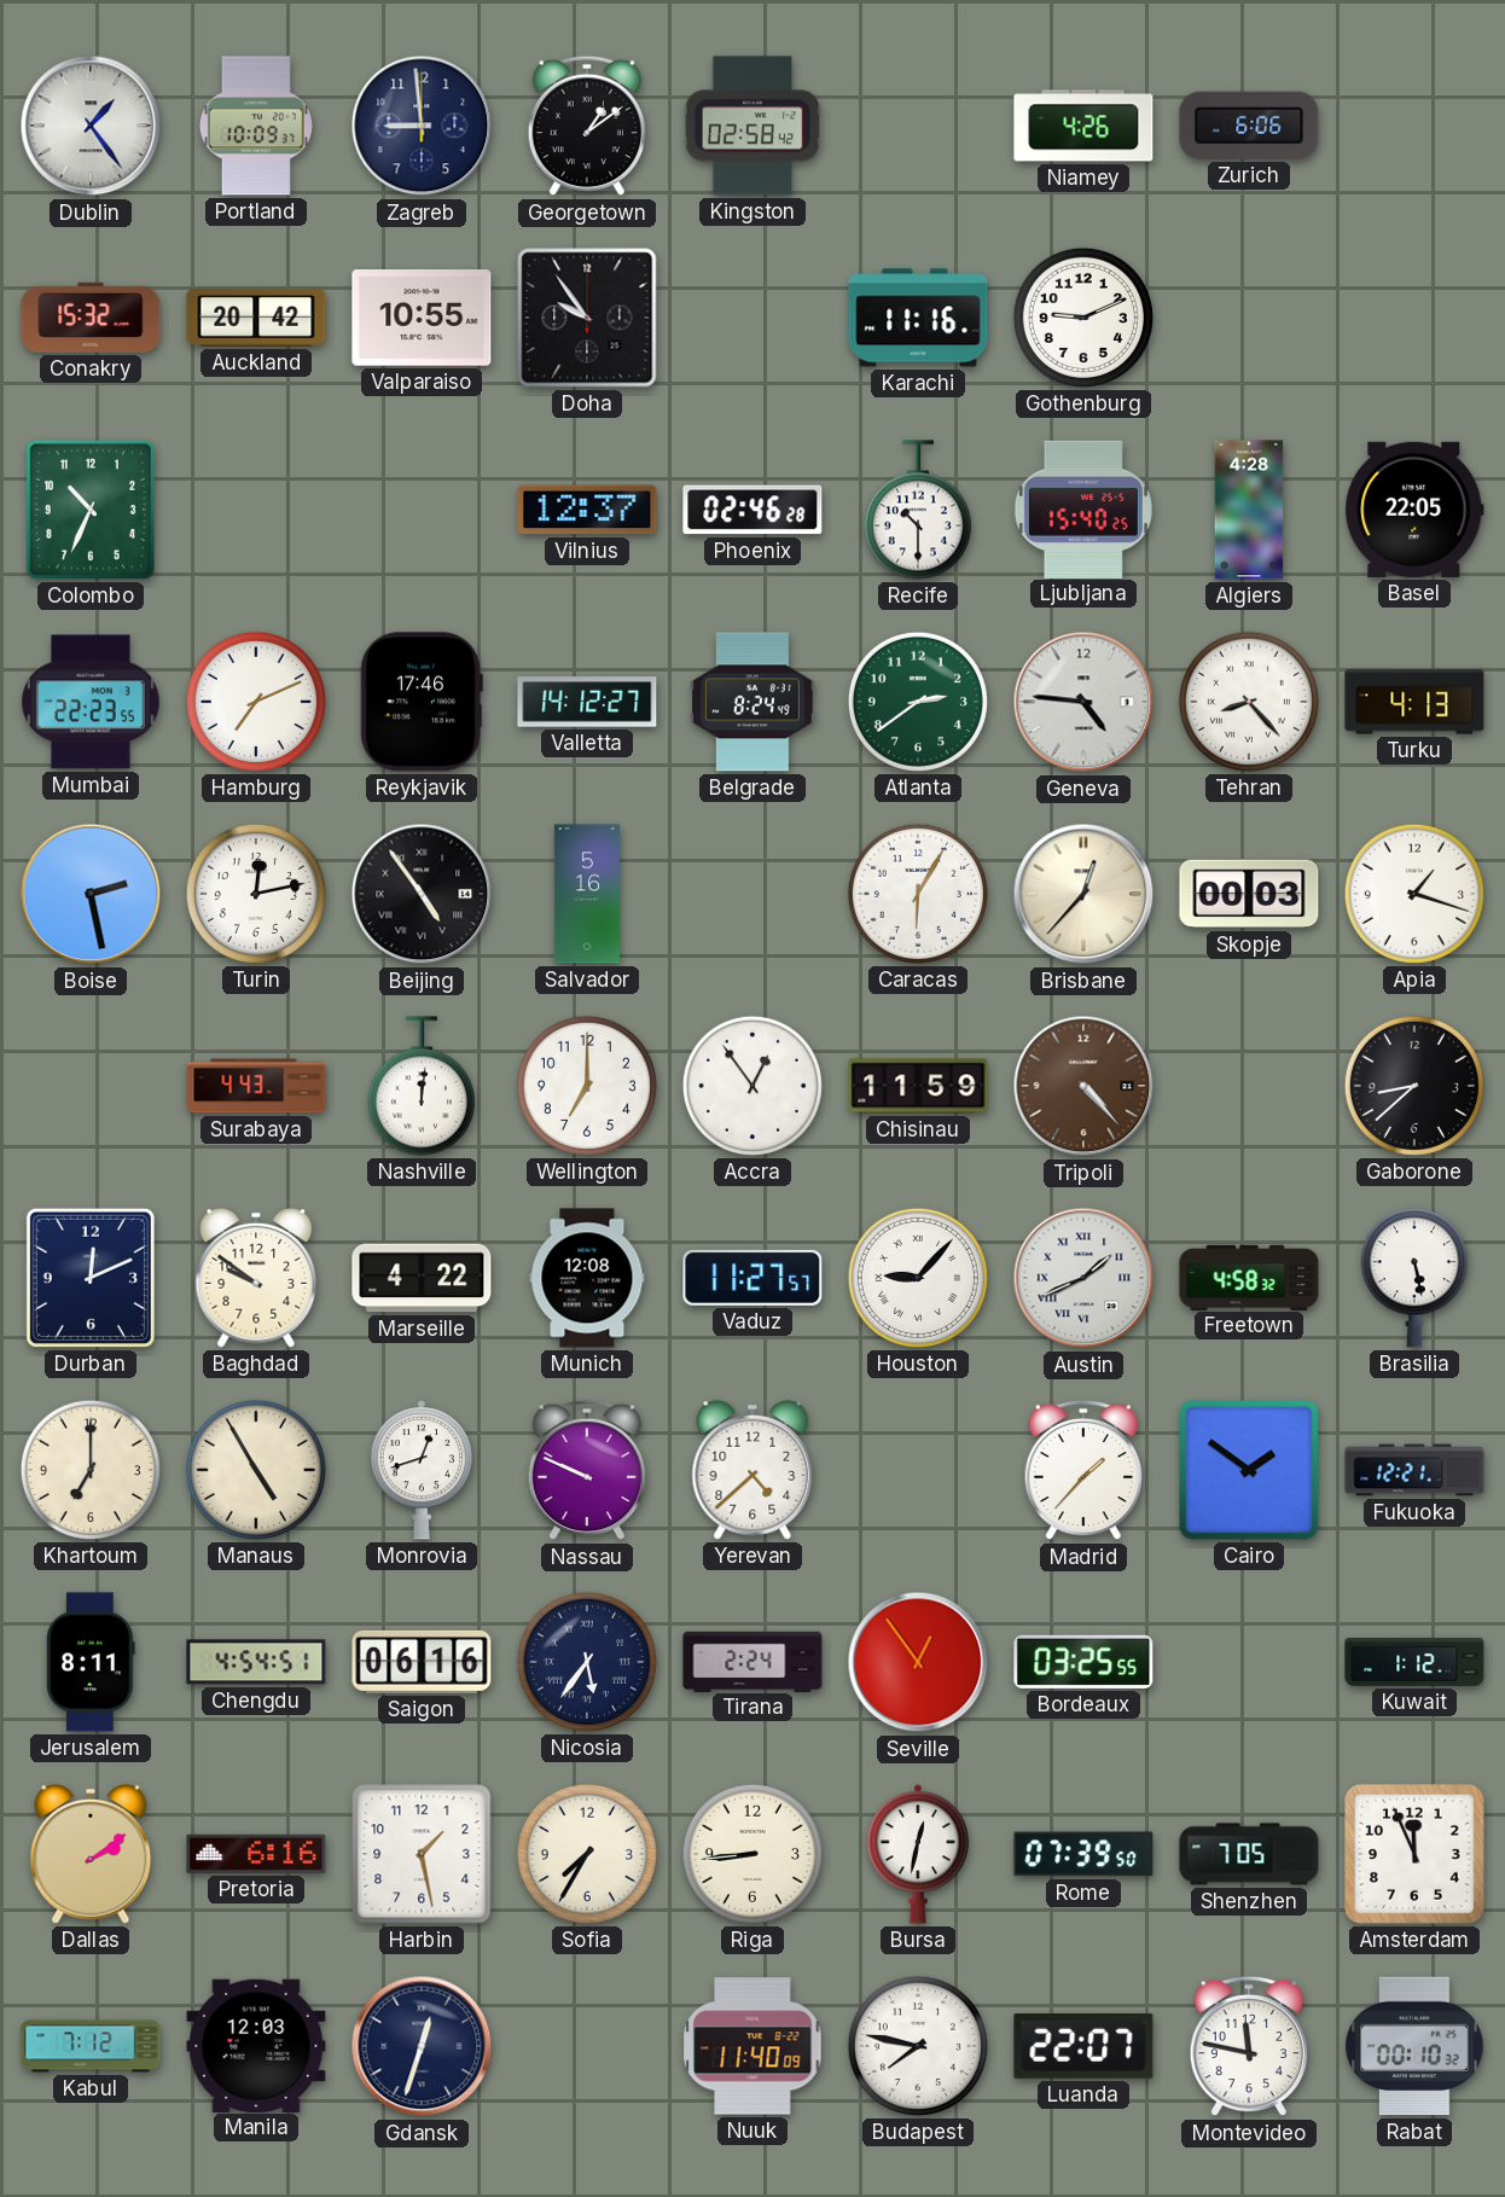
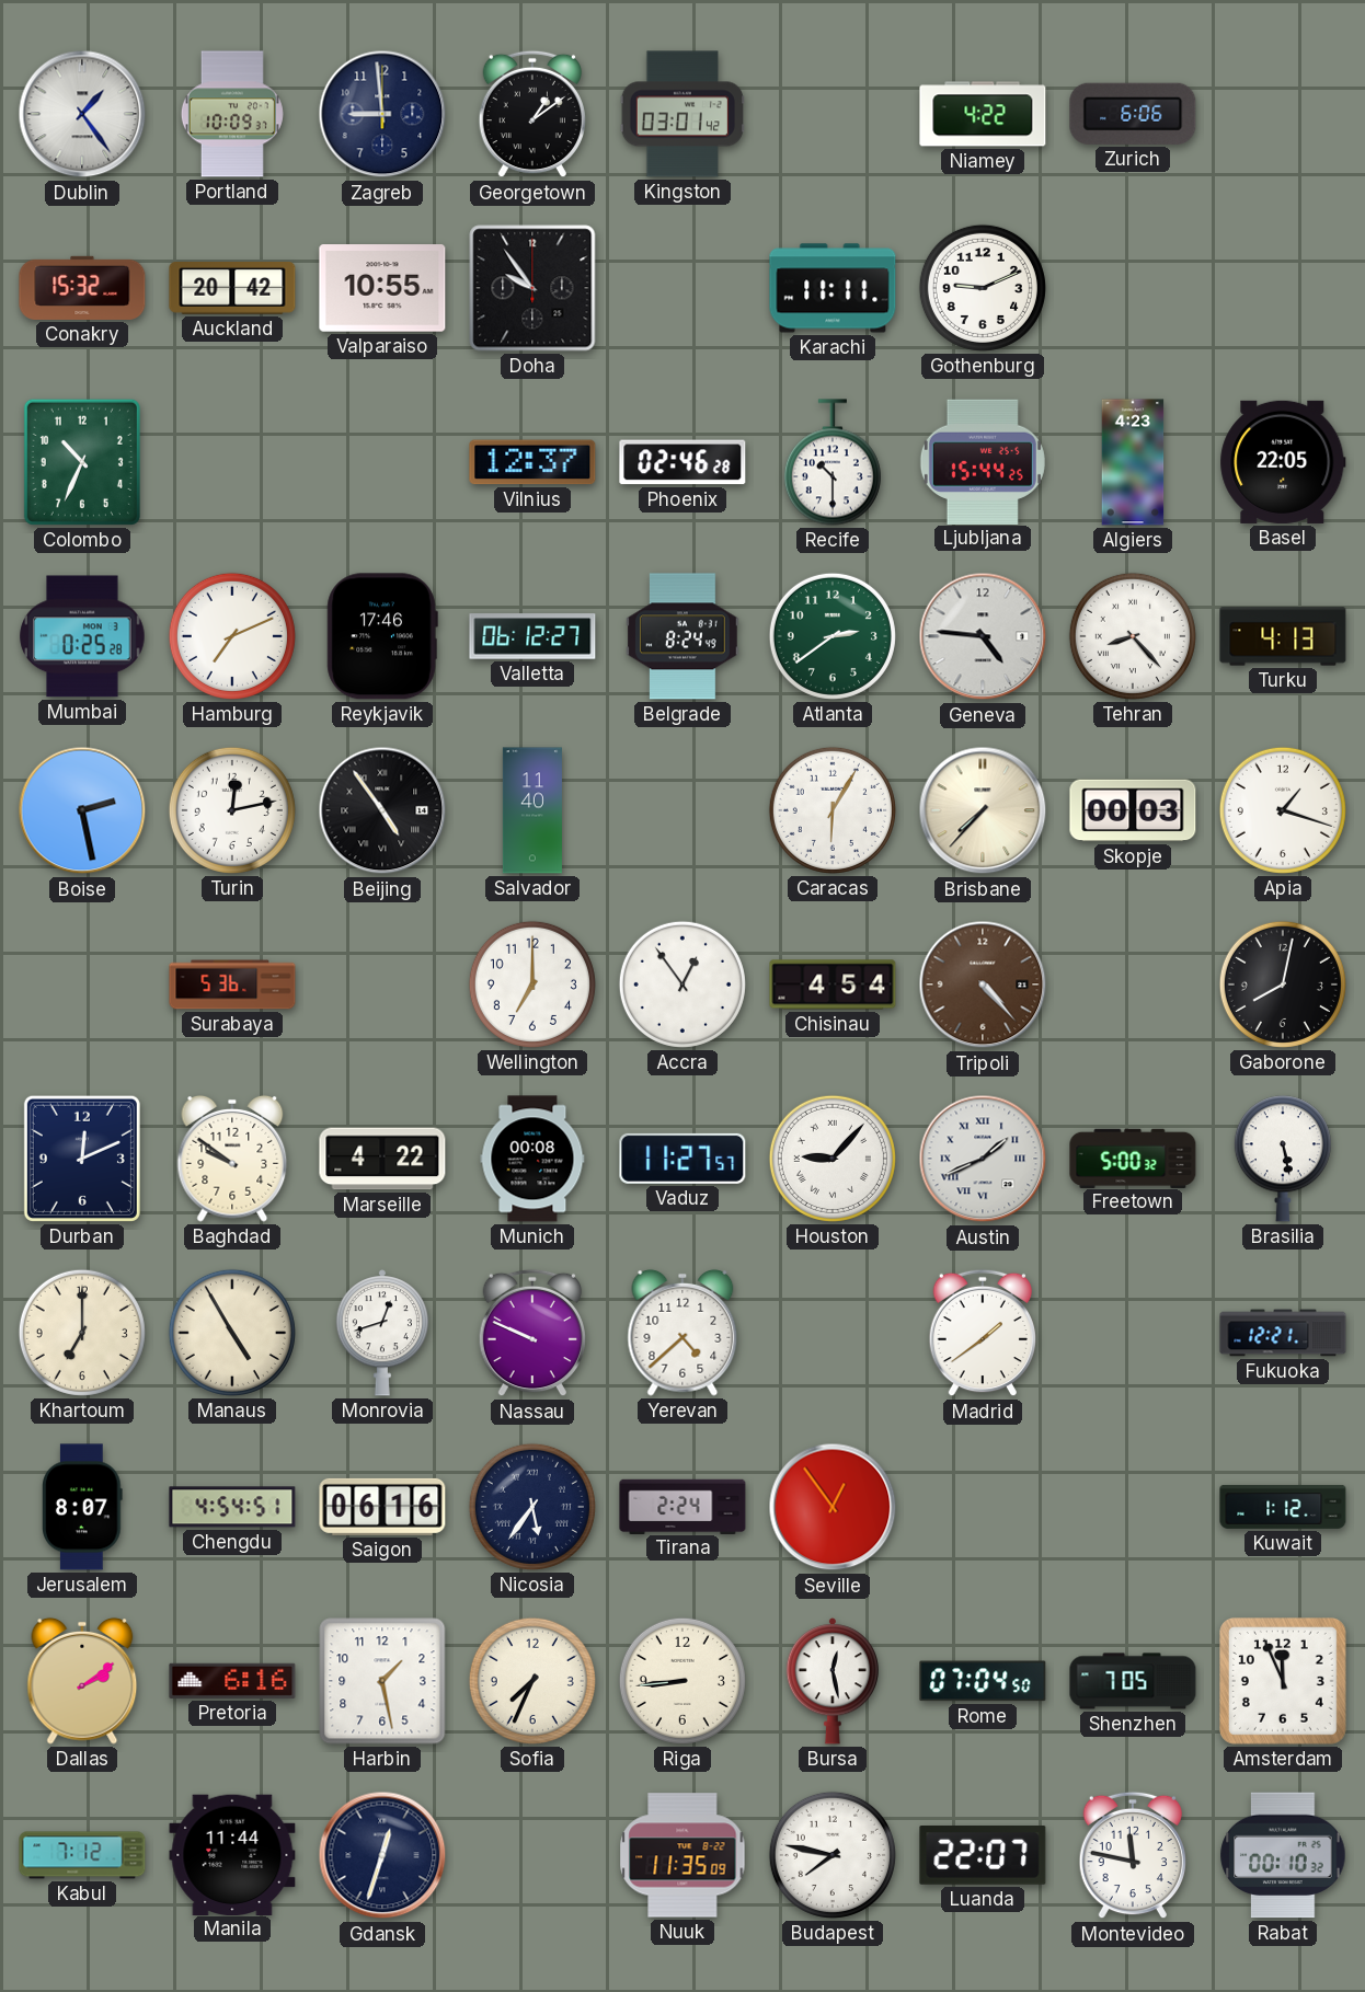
Kingston: 02:58 -> 03:01
Niamey: 4:26 -> 4:22
Karachi: 11:16 -> 11:11
Ljubljana: 15:40 -> 15:44
Algiers: 4:28 -> 4:23
Mumbai: 22:23 -> 0:25
Valletta: 14:12 -> 06:12
Salvador: 5:16 -> 11:40
Brisbane: 12:37 -> 7:37
Surabaya: 4:43 -> 5:36
Nashville: 12:01 -> none
Chisinau: 11:59 -> 4:54
Gaborone: 8:38 -> 8:02
Munich: 12:08 -> 00:08
Freetown: 4:58 -> 5:00
Madrid: 1:37 -> 1:39
Cairo: 1:51 -> none
Jerusalem: 8:11 -> 8:07
Bordeaux: 03:25 -> none
Sofia: 7:35 -> 7:34
Bursa: 12:32 -> 12:28
Rome: 07:39 -> 07:04
Manila: 12:03 -> 11:44
Nuuk: 11:40 -> 11:35
